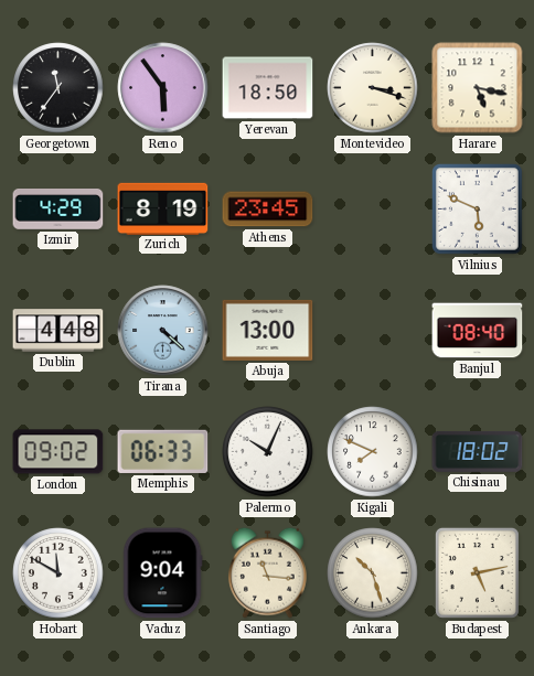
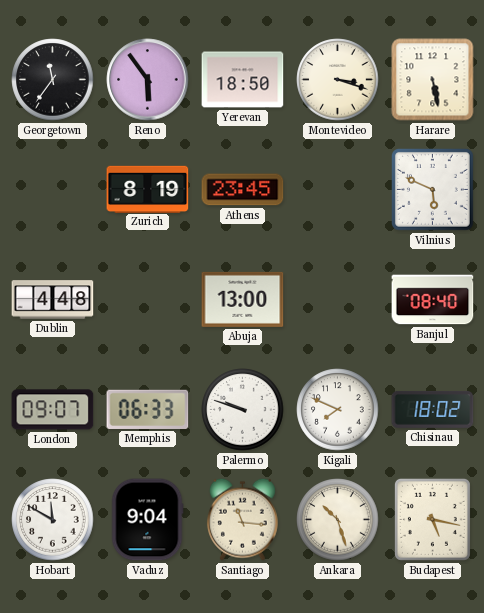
Harare: 5:17 -> 5:28
Izmir: 4:29 -> none
Tirana: 4:22 -> none
London: 09:02 -> 09:07
Palermo: 10:04 -> 9:48
Budapest: 5:13 -> 5:17
